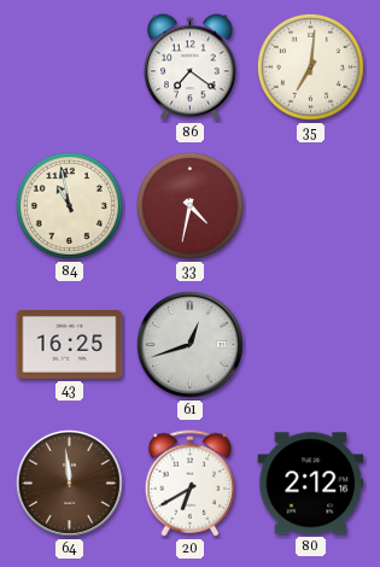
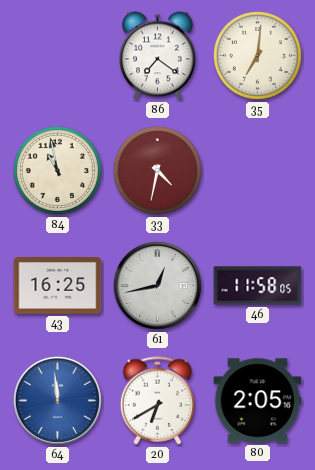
61: 12:42 -> 12:43
46: none -> 11:58
64 dial: brown -> blue
80: 2:12 -> 2:05
